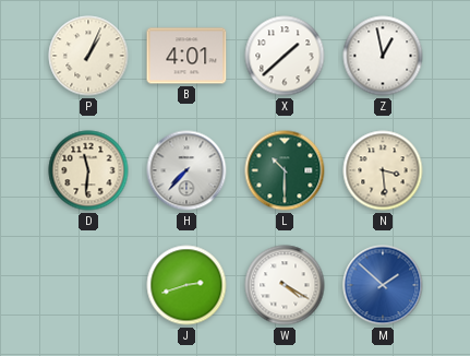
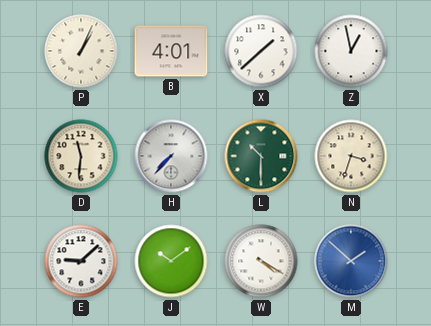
N: 3:29 -> 3:33
E: none -> 9:08
J: 2:42 -> 10:09
